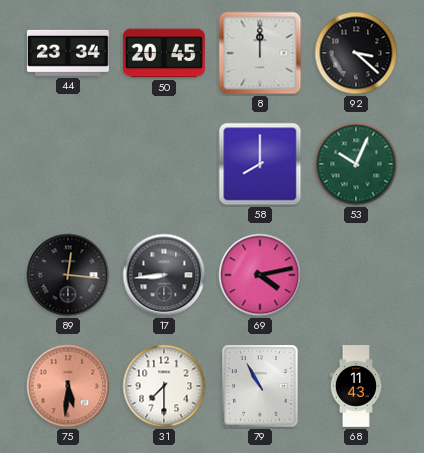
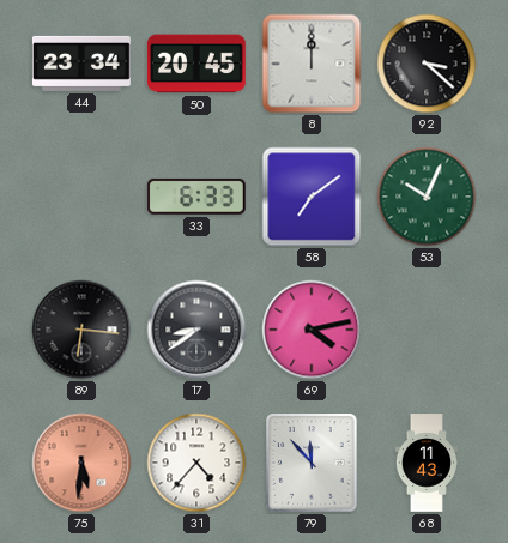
33: none -> 6:33
58: 8:00 -> 7:09
89: 12:16 -> 6:16
17: 8:44 -> 8:39
31: 7:30 -> 4:37
79: 10:55 -> 11:53
